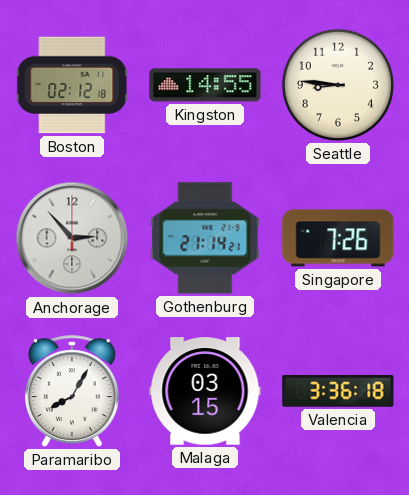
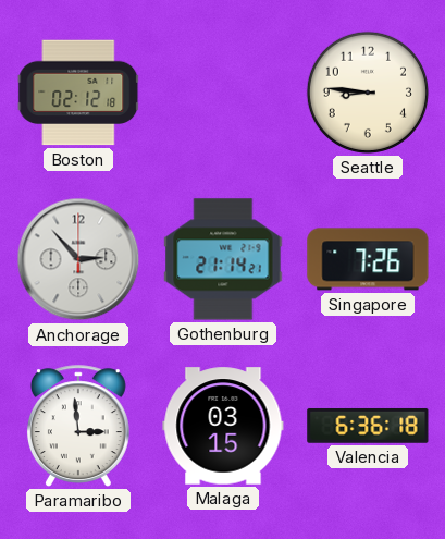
Kingston: 14:55 -> none
Paramaribo: 8:05 -> 2:59
Valencia: 3:36 -> 6:36
